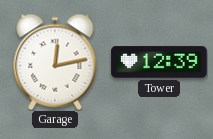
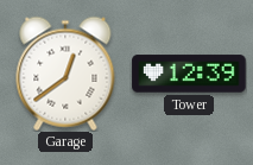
Garage: 12:13 -> 12:39
